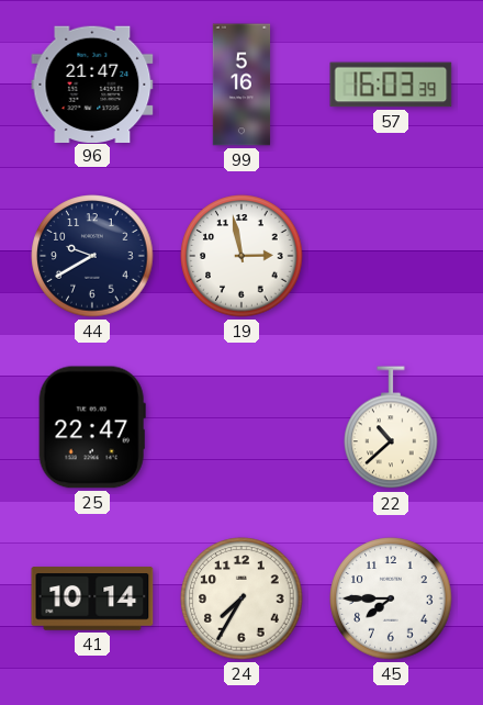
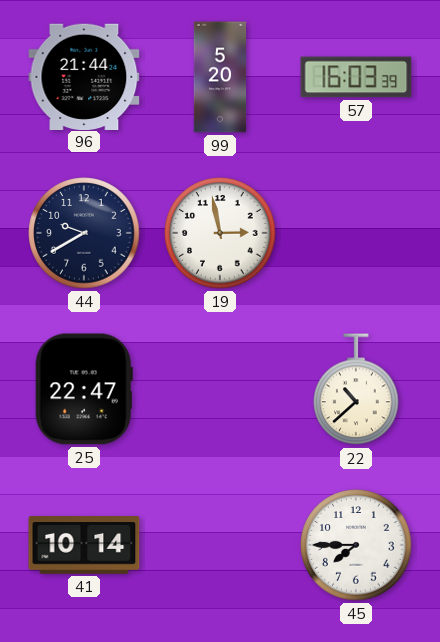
96: 21:47 -> 21:44
99: 5:16 -> 5:20
24: 7:35 -> none
